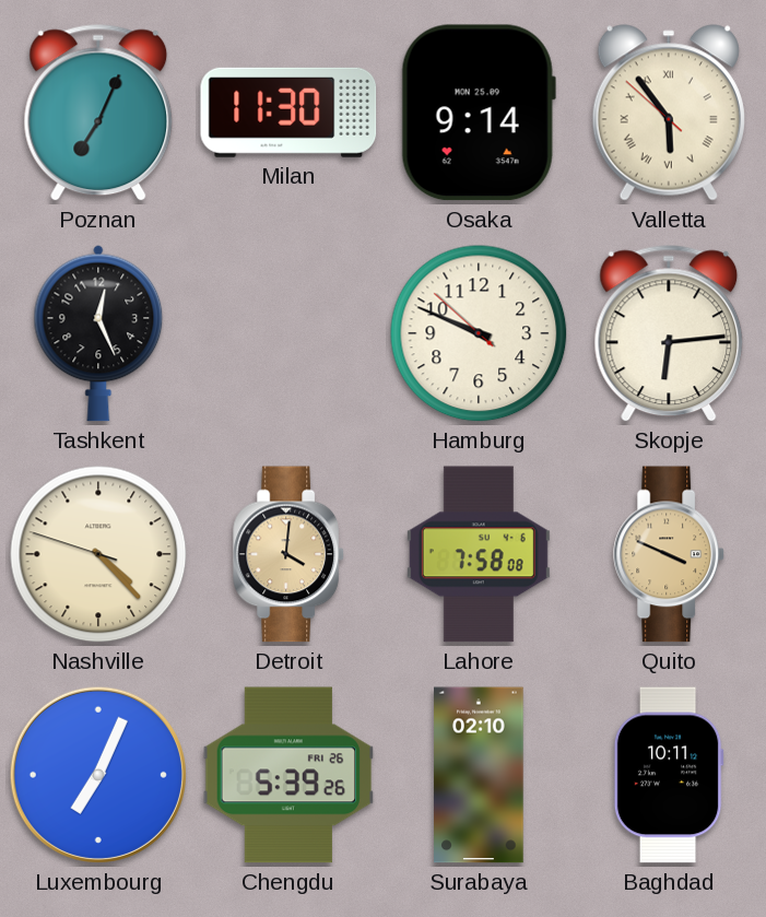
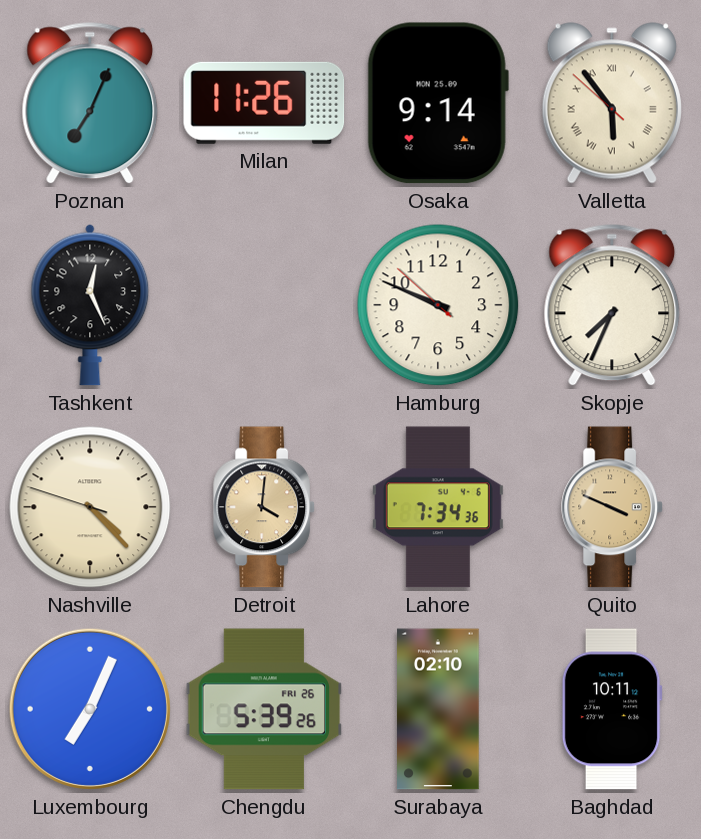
Milan: 11:30 -> 11:26
Skopje: 6:14 -> 7:34
Lahore: 7:58 -> 7:34
